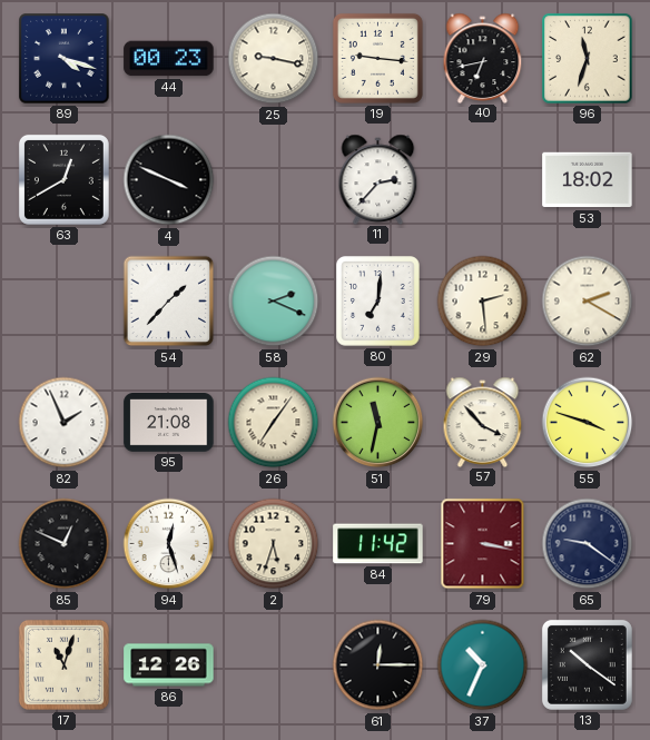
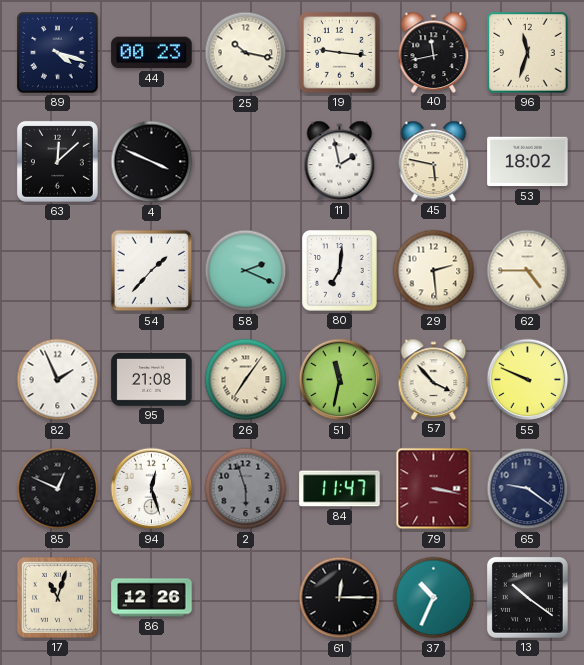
25: 9:17 -> 10:17
40: 6:43 -> 11:43
63: 12:40 -> 12:08
11: 2:37 -> 1:58
45: none -> 5:47
62: 2:20 -> 4:45
55: 3:48 -> 9:49
2: 5:33 -> 5:57
2 dial: cream -> grey
84: 11:42 -> 11:47
